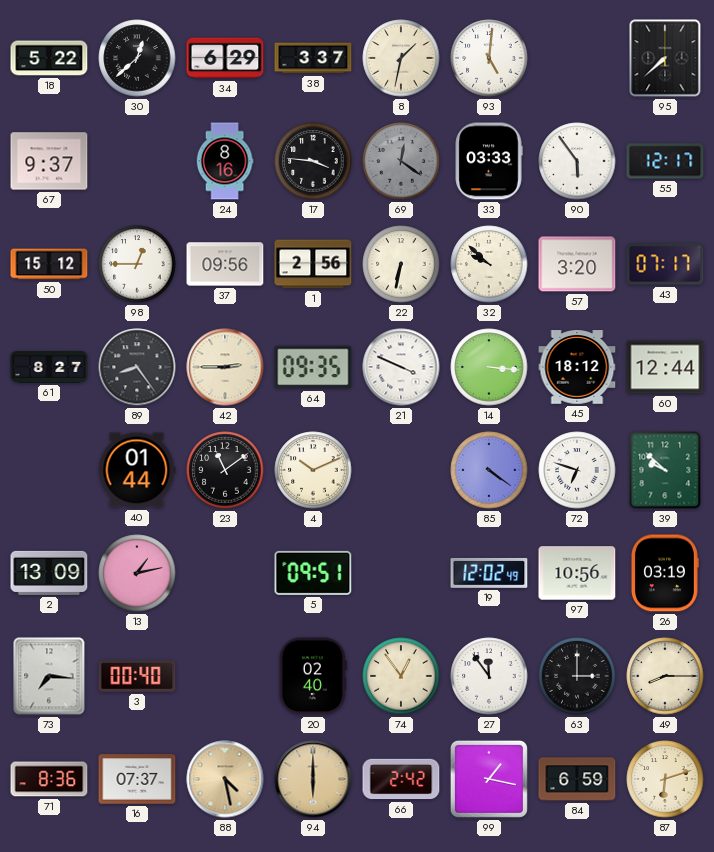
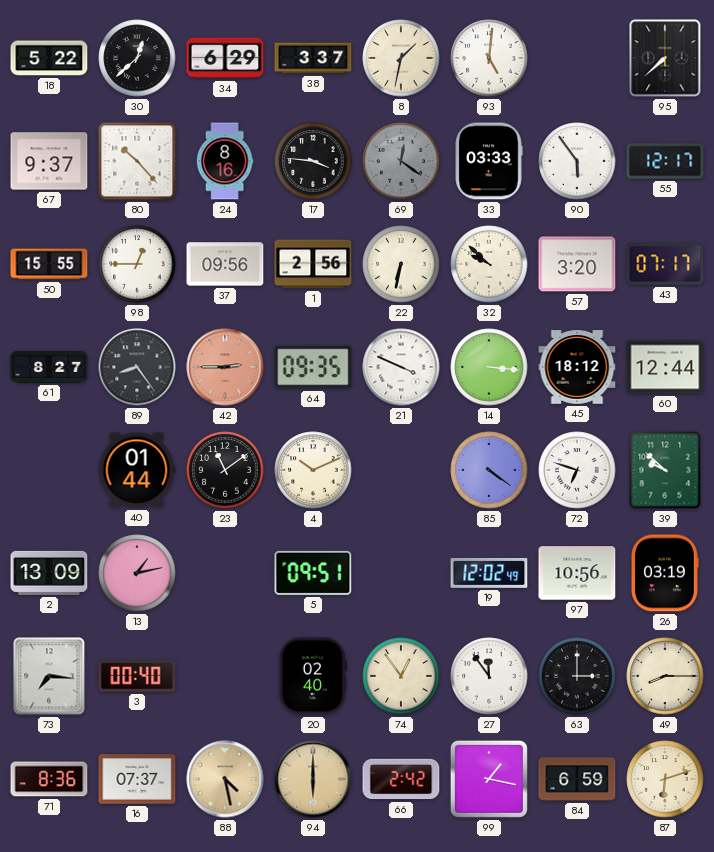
80: none -> 10:23
50: 15:12 -> 15:55
42 dial: cream -> salmon
